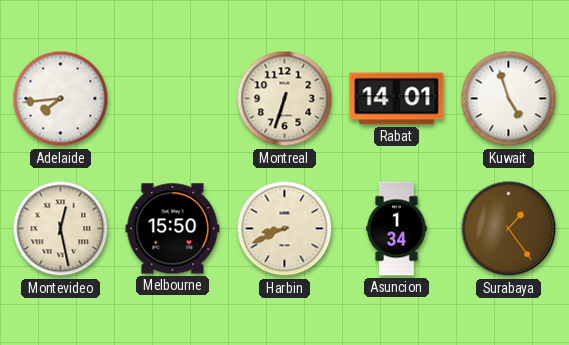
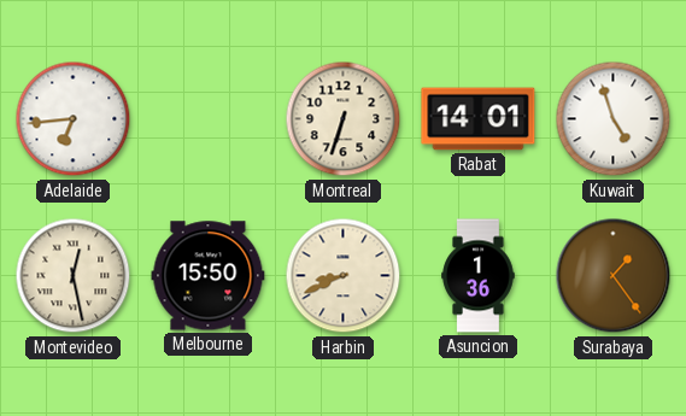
Adelaide: 7:44 -> 6:44
Asuncion: 1:34 -> 1:36
